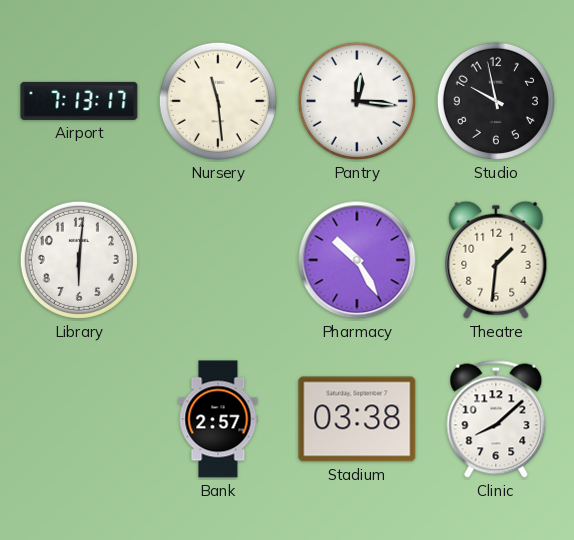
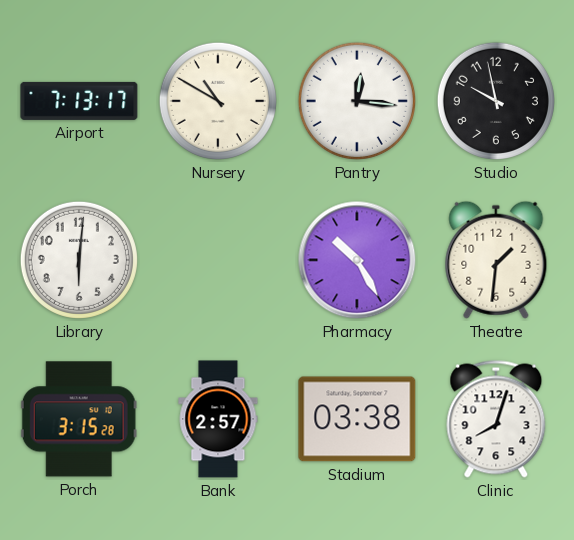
Nursery: 11:29 -> 10:50
Porch: none -> 3:15
Clinic: 8:08 -> 8:03
